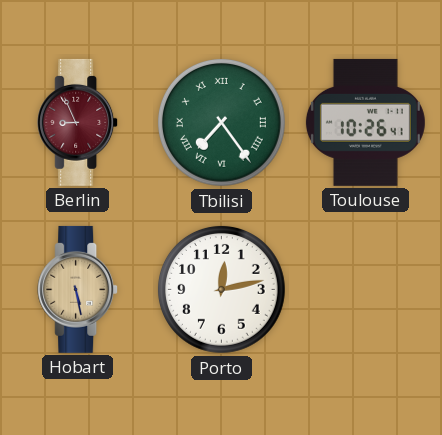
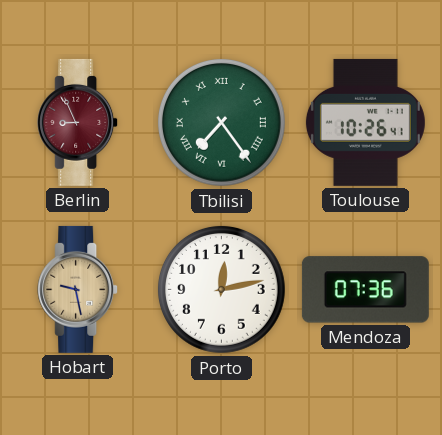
Hobart: 5:28 -> 9:28
Mendoza: none -> 07:36
